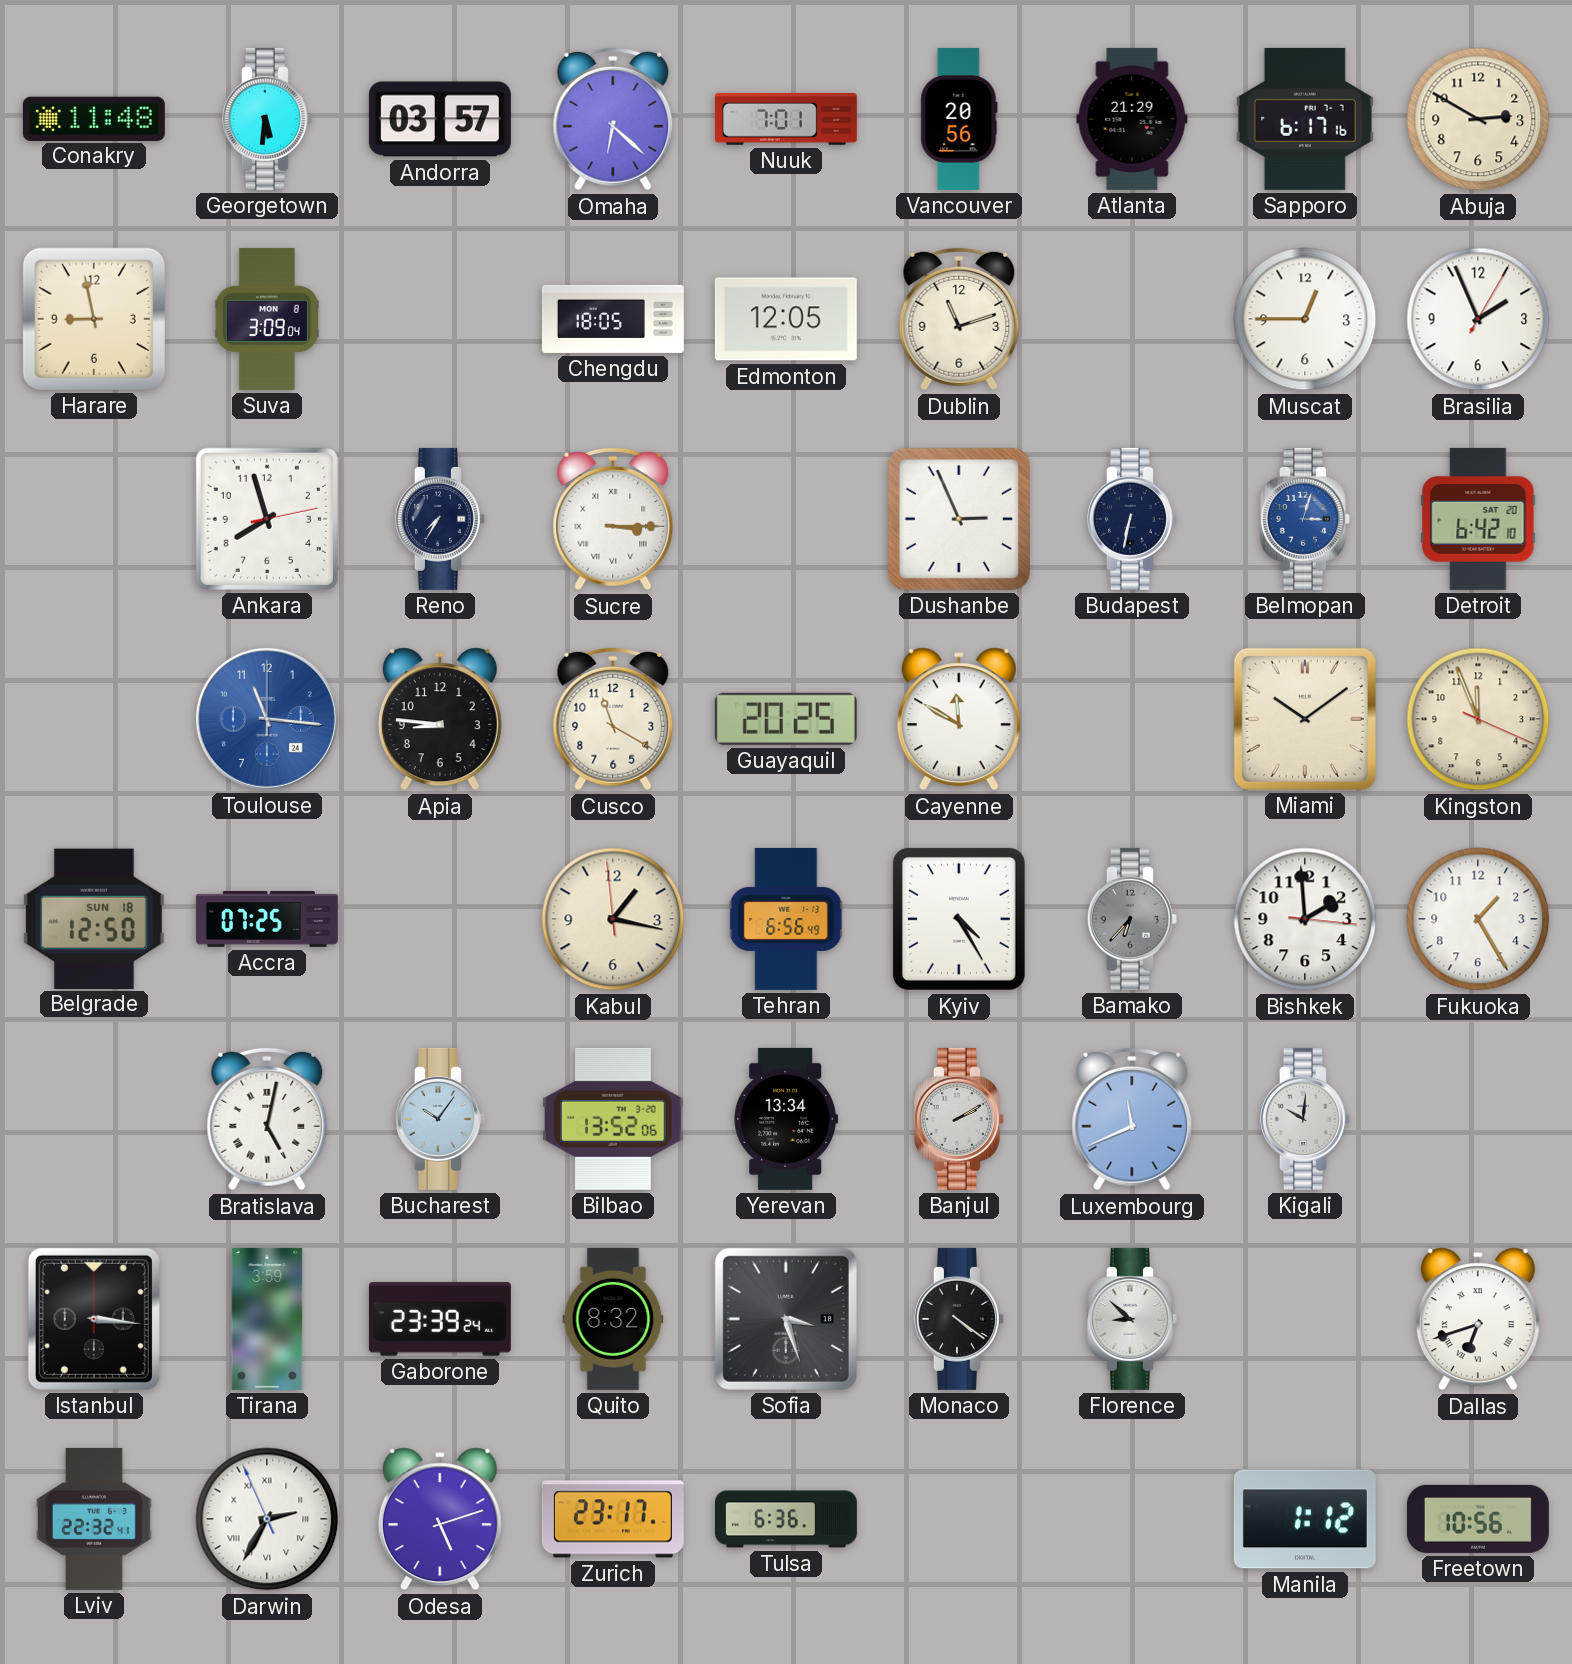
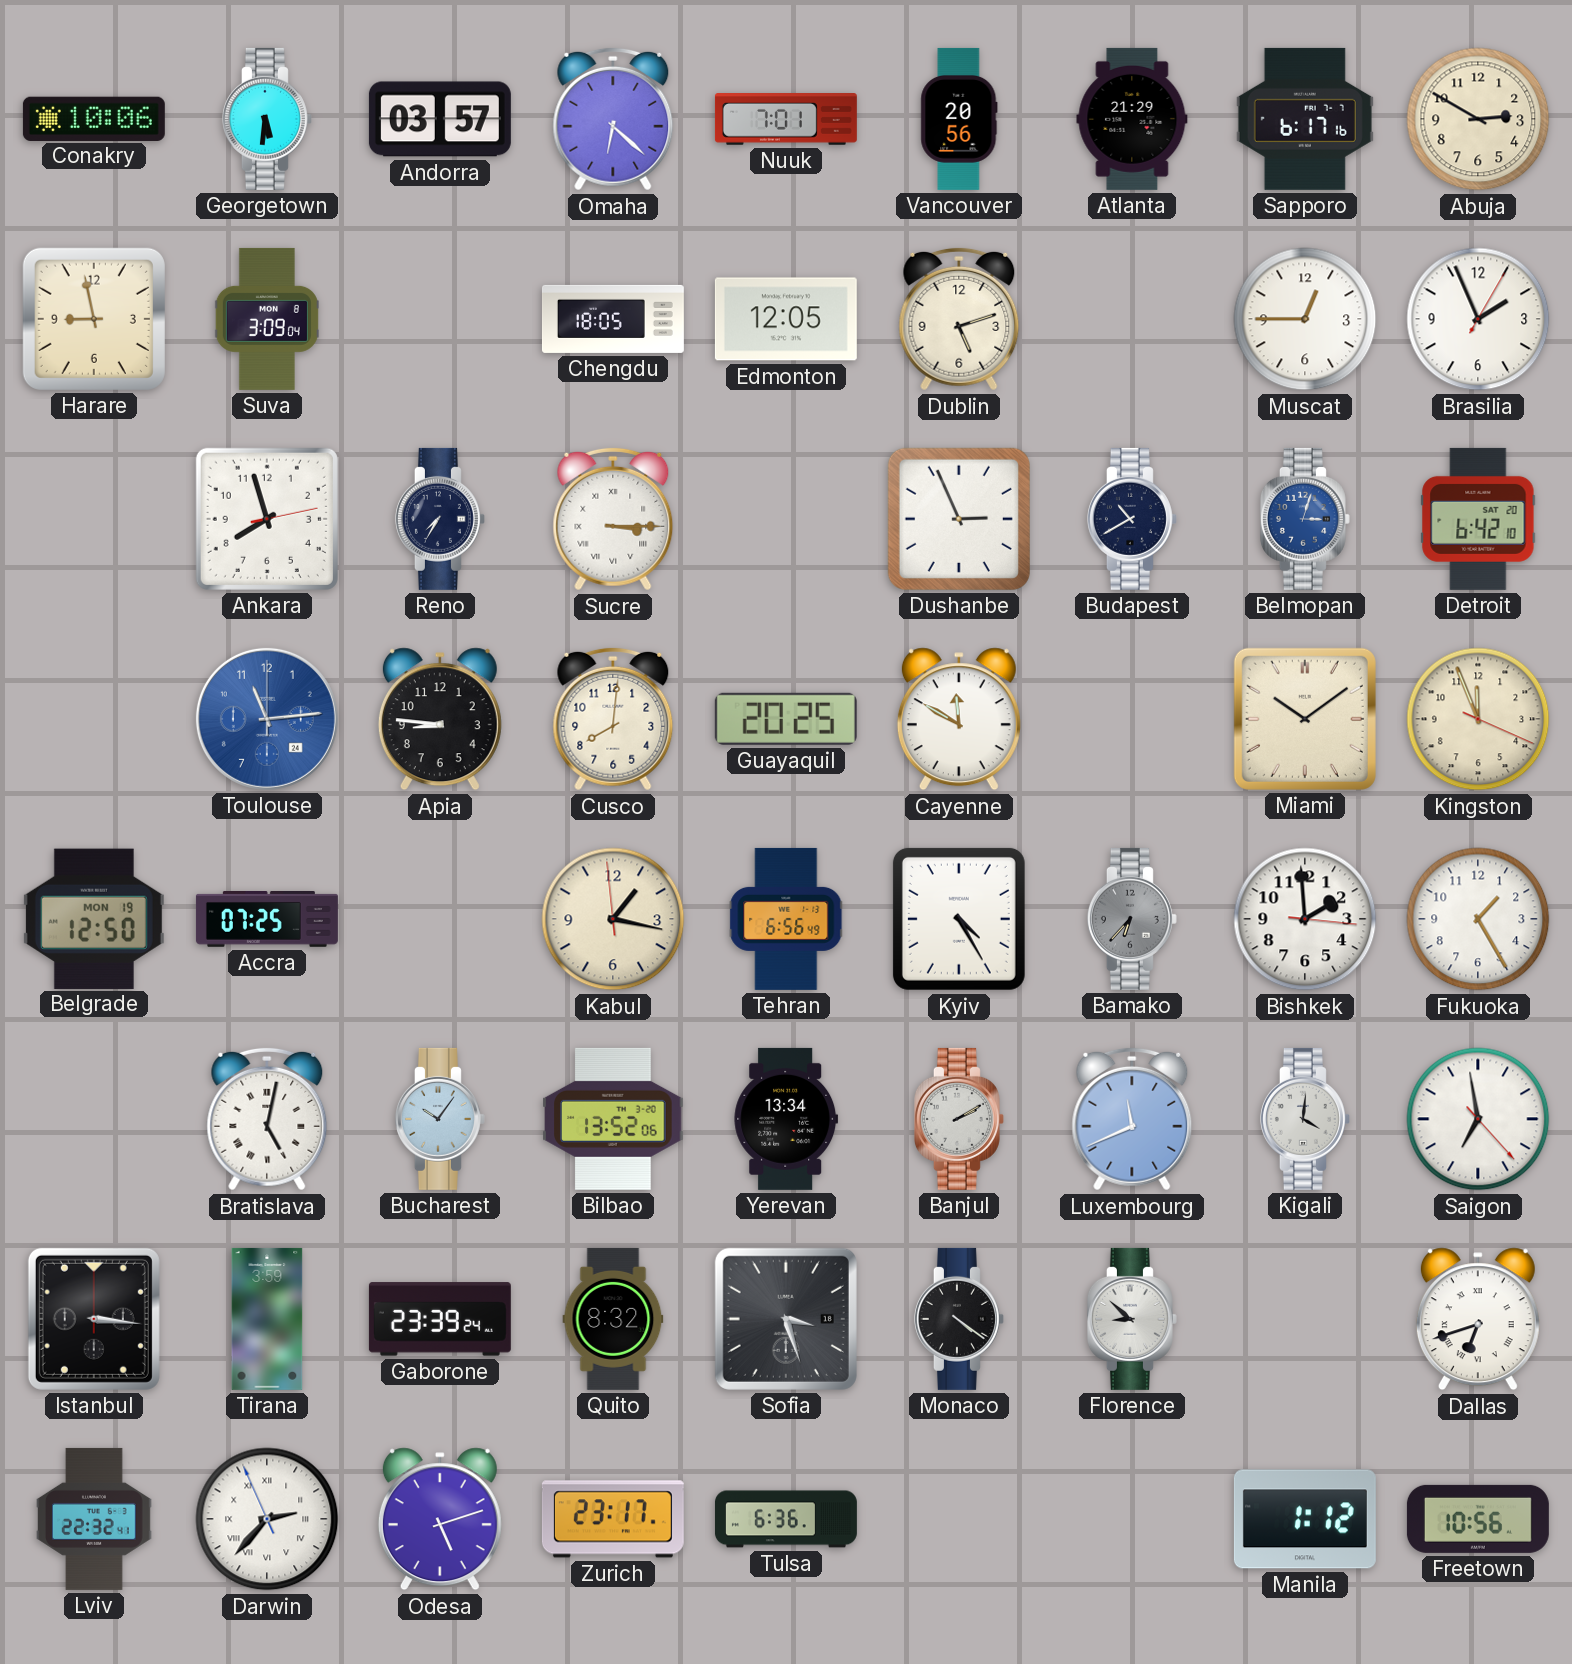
Conakry: 11:48 -> 10:06
Dublin: 11:12 -> 5:12
Budapest: 6:32 -> 10:40
Toulouse: 11:16 -> 11:14
Cusco: 11:20 -> 8:01
Belgrade date: SUN 18 -> MON 19
Kigali: 10:01 -> 4:01
Saigon: none -> 6:58
Darwin: 2:34 -> 2:36
